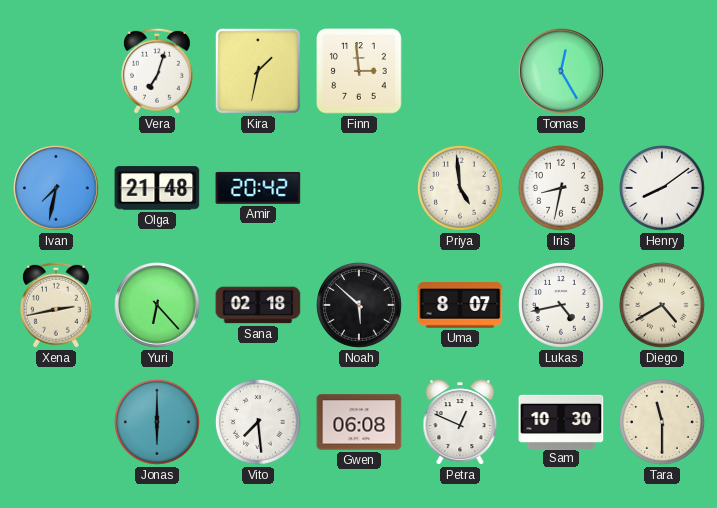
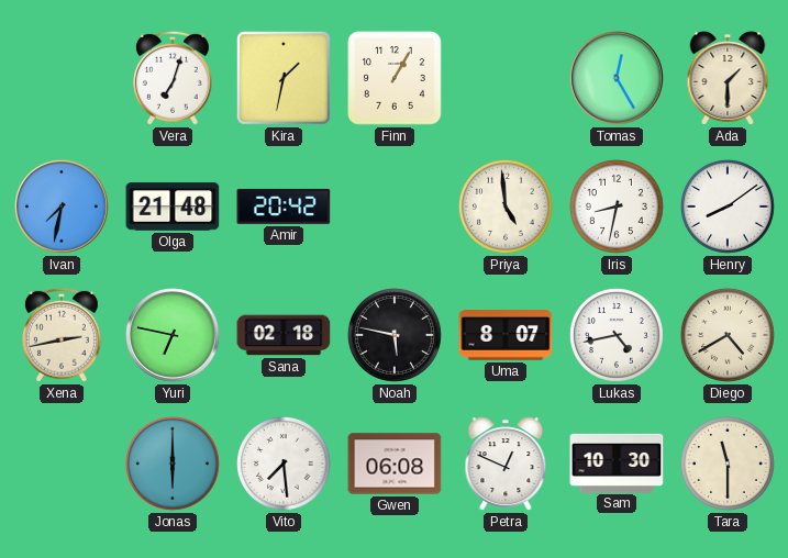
Finn: 2:59 -> 1:05
Ada: none -> 1:30
Yuri: 6:23 -> 6:47
Noah: 5:52 -> 5:47
